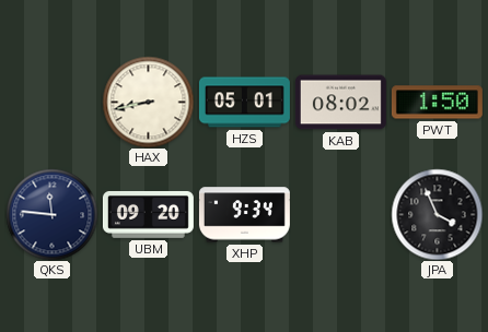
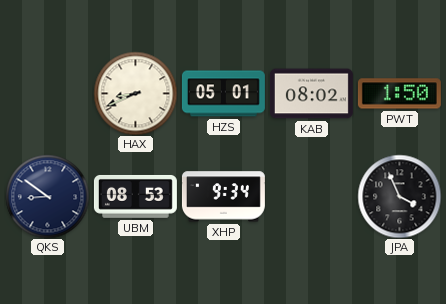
HAX: 8:43 -> 8:41
QKS: 11:46 -> 8:51
UBM: 09:20 -> 08:53
